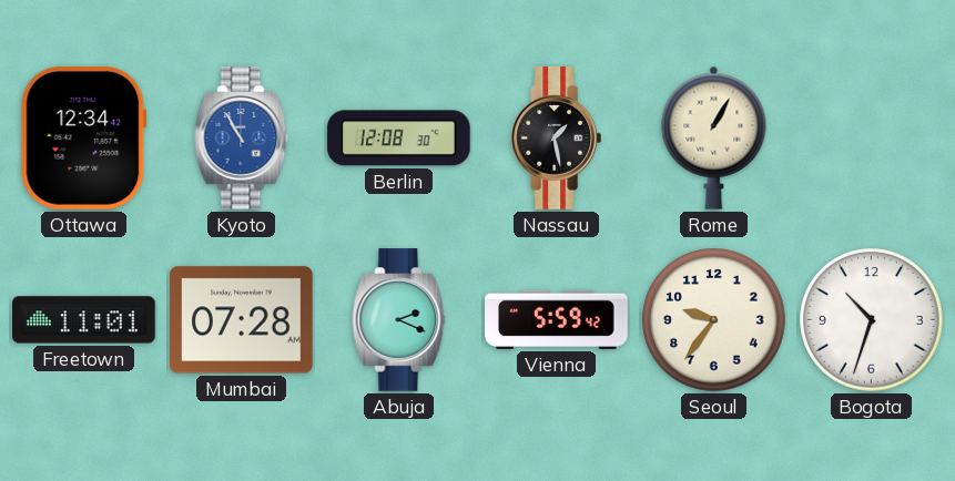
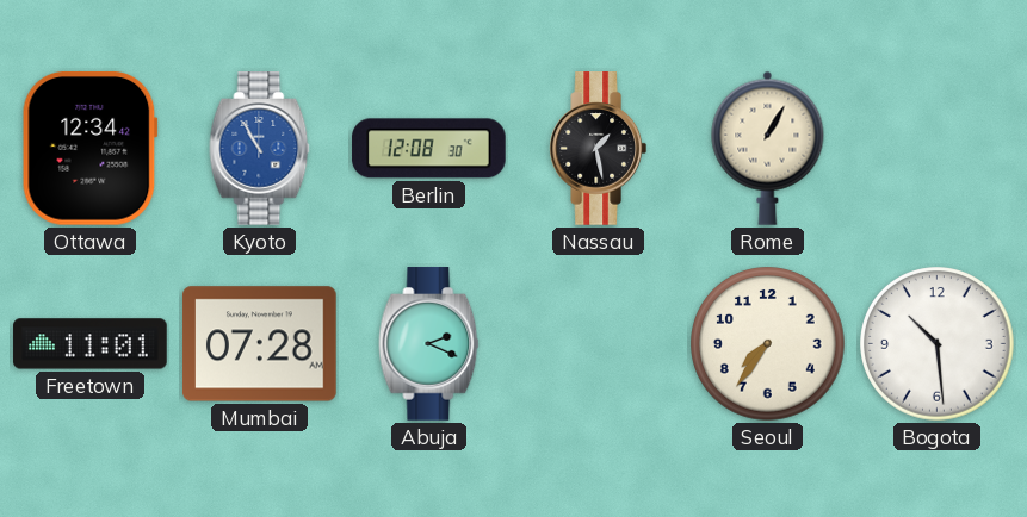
Vienna: 5:59 -> none
Seoul: 9:36 -> 7:36
Bogota: 10:33 -> 10:29
